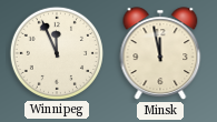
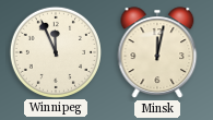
Minsk: 11:58 -> 12:02
